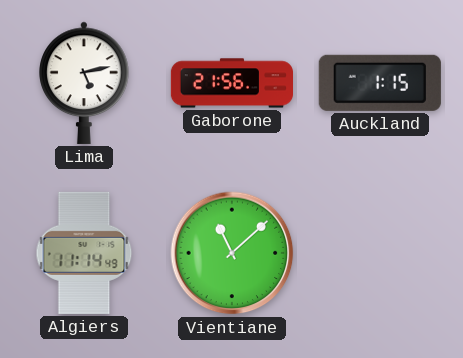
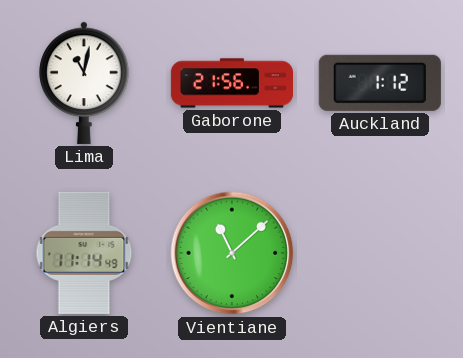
Lima: 5:13 -> 11:02
Auckland: 1:15 -> 1:12
